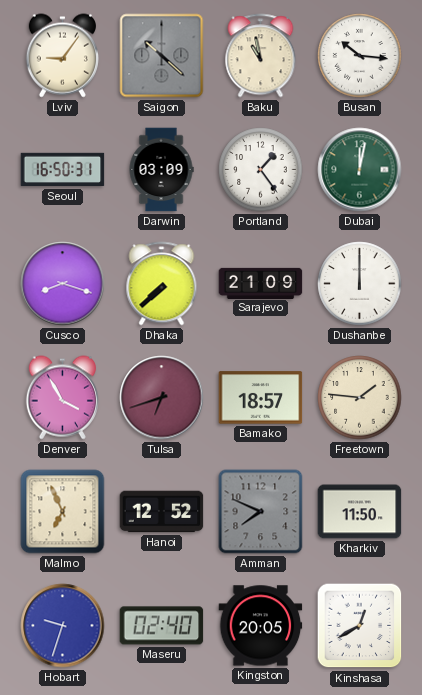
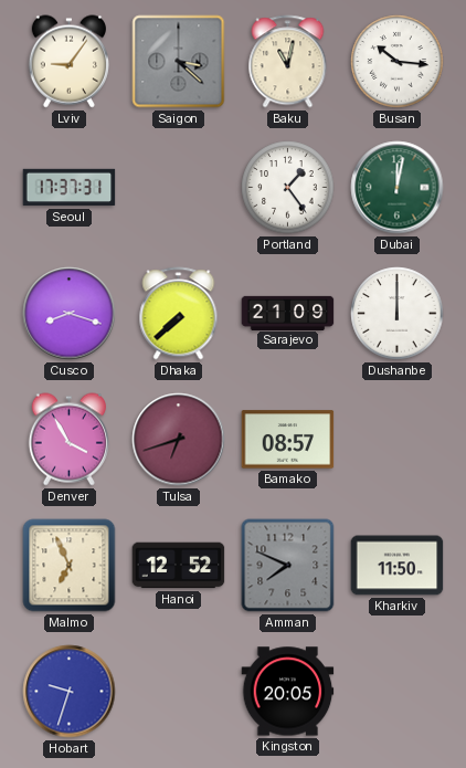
Saigon: 10:22 -> 3:22
Baku: 10:58 -> 11:02
Seoul: 16:50 -> 17:37
Darwin: 03:09 -> none
Bamako: 18:57 -> 08:57
Freetown: 1:46 -> none
Maseru: 02:40 -> none
Kinshasa: 12:40 -> none
